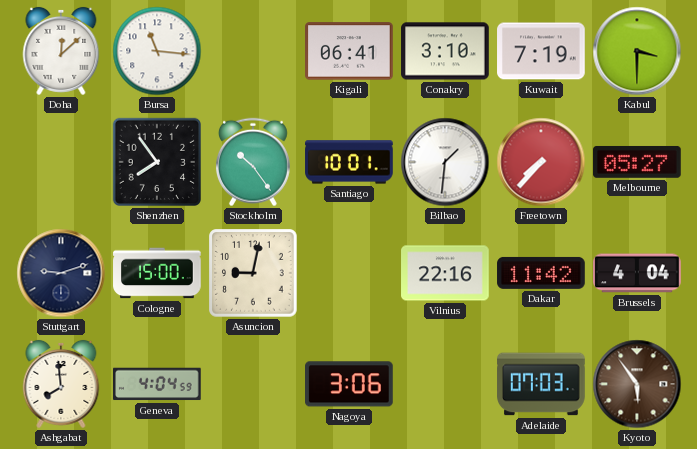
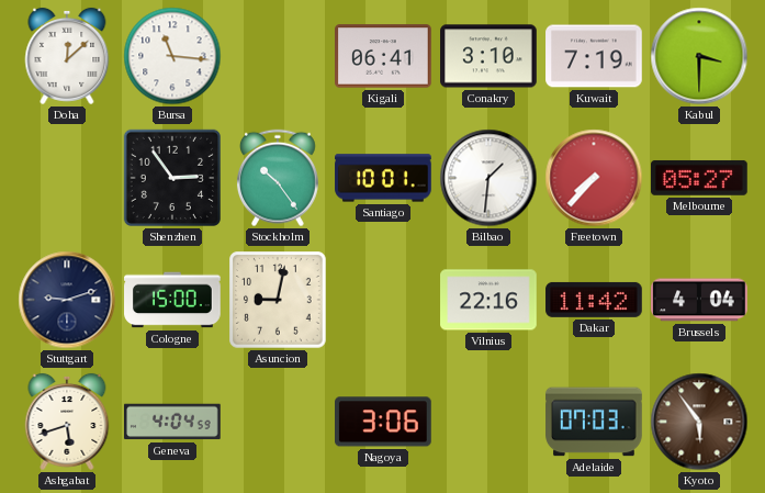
Shenzhen: 7:54 -> 2:54
Ashgabat: 7:59 -> 5:42
